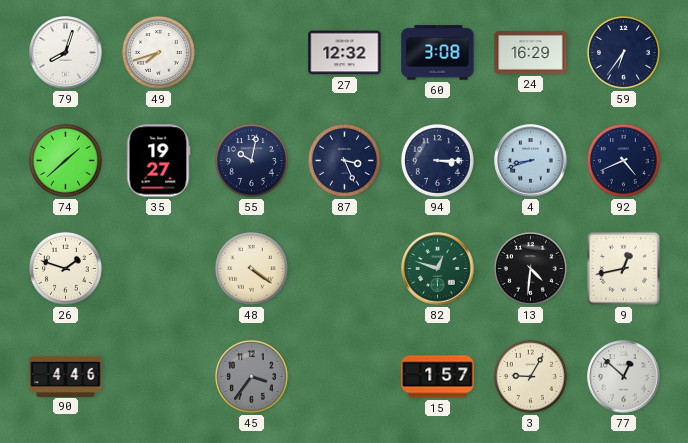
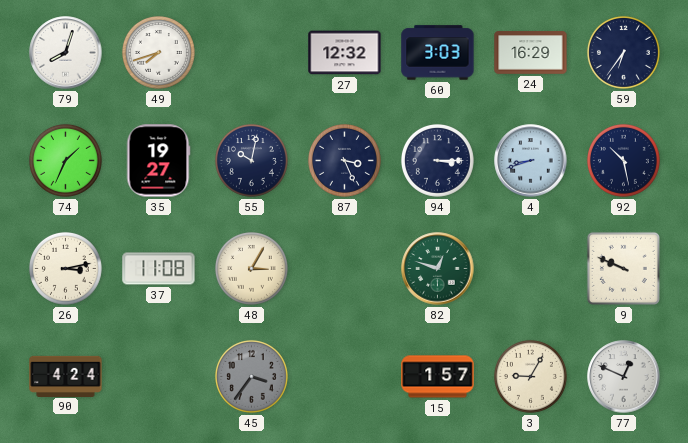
60: 3:08 -> 3:03
74: 1:38 -> 1:34
92: 4:41 -> 10:28
26: 1:48 -> 3:13
37: none -> 11:08
48: 4:21 -> 3:05
13: 4:31 -> none
9: 12:43 -> 9:49
90: 4:46 -> 4:24
77: 12:52 -> 12:49
